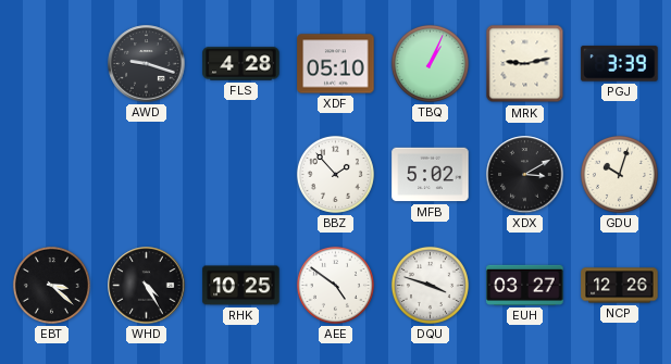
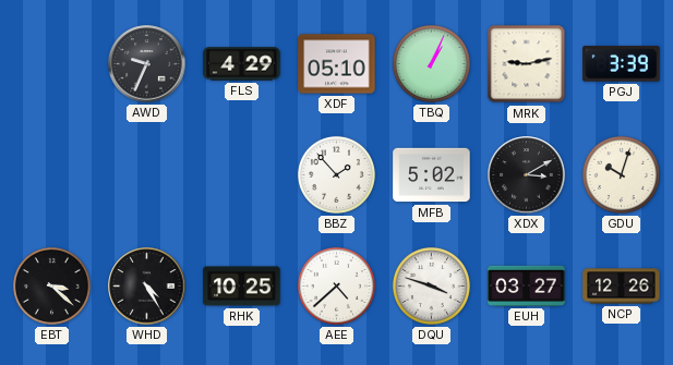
AWD: 9:18 -> 9:34
FLS: 4:28 -> 4:29
AEE: 4:51 -> 4:38
